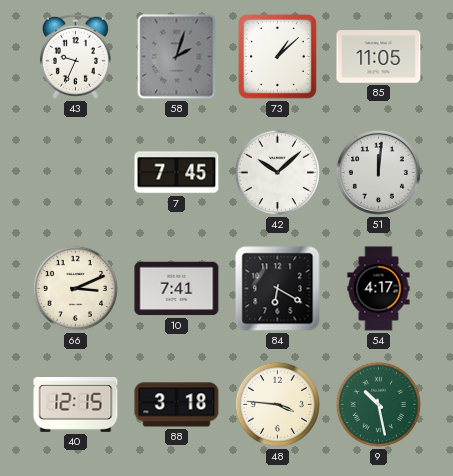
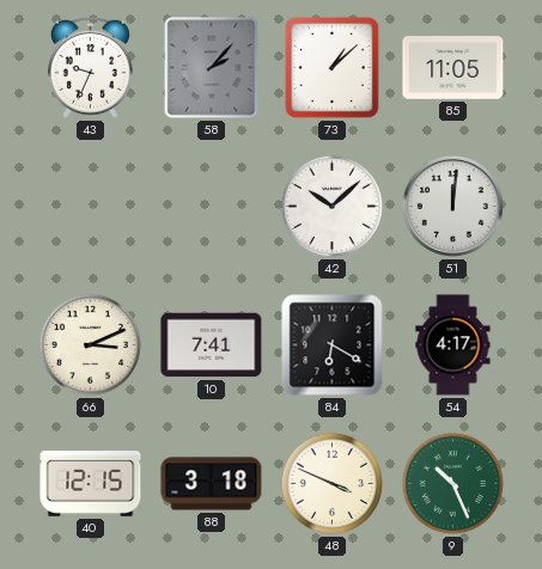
58: 2:03 -> 2:07
7: 7:45 -> none
48: 3:46 -> 3:49
9: 10:28 -> 10:26
